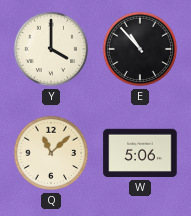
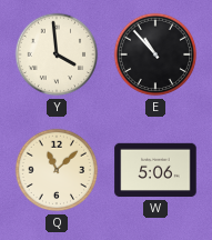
Y: 4:00 -> 3:59
